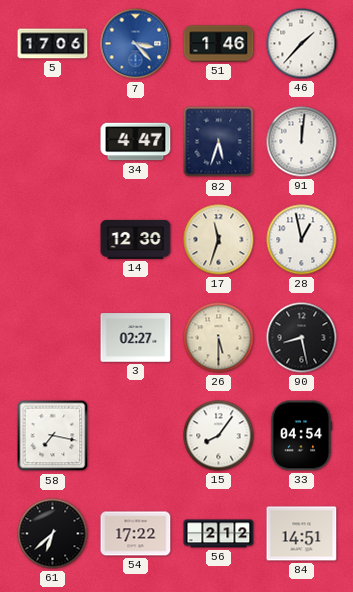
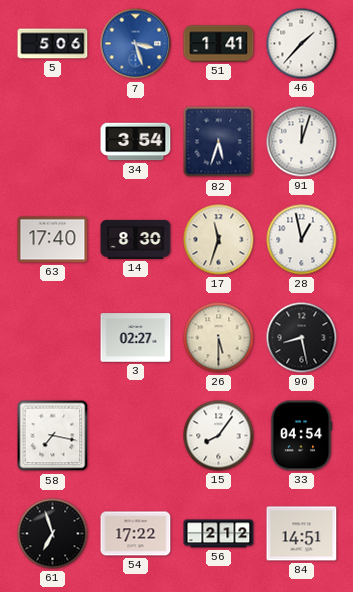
5: 17:06 -> 5:06
7: 3:23 -> 3:27
51: 1:46 -> 1:41
34: 4:47 -> 3:54
91: 12:01 -> 12:03
63: none -> 17:40
14: 12:30 -> 8:30
61: 6:38 -> 6:57
